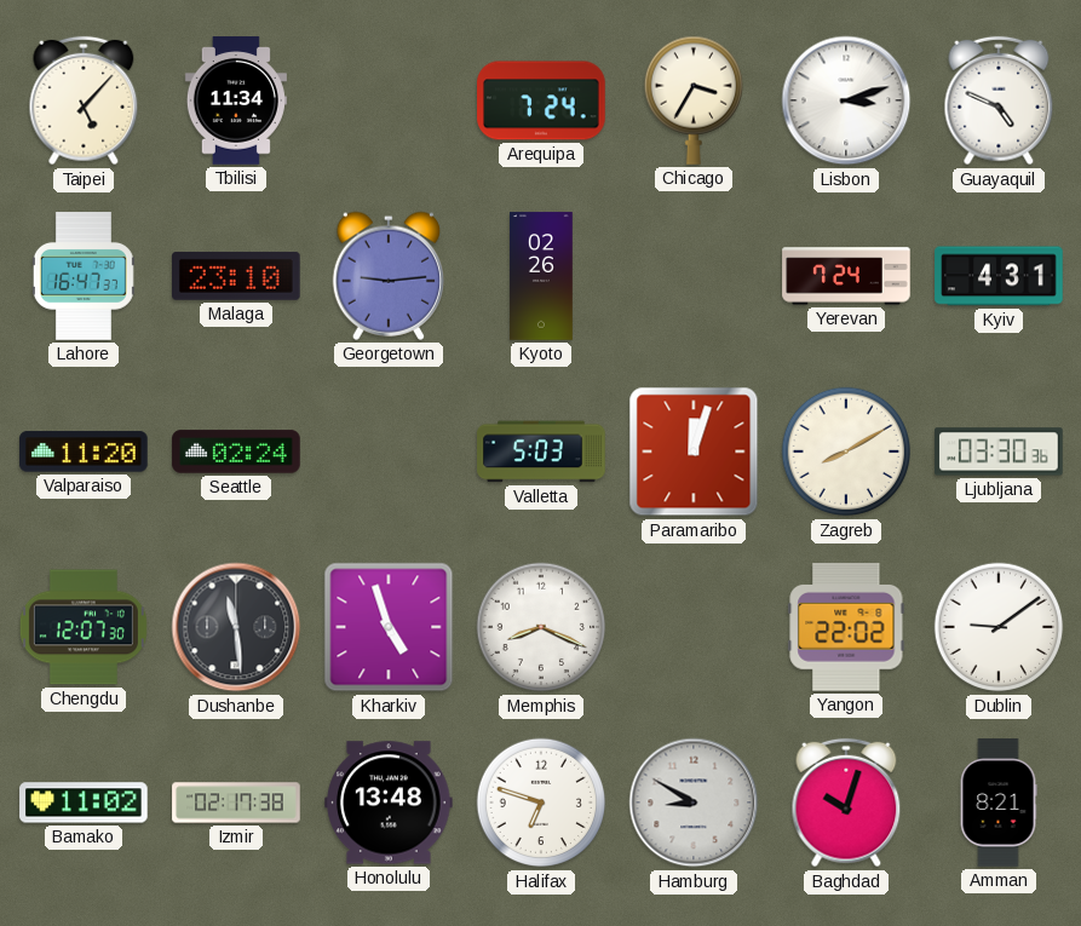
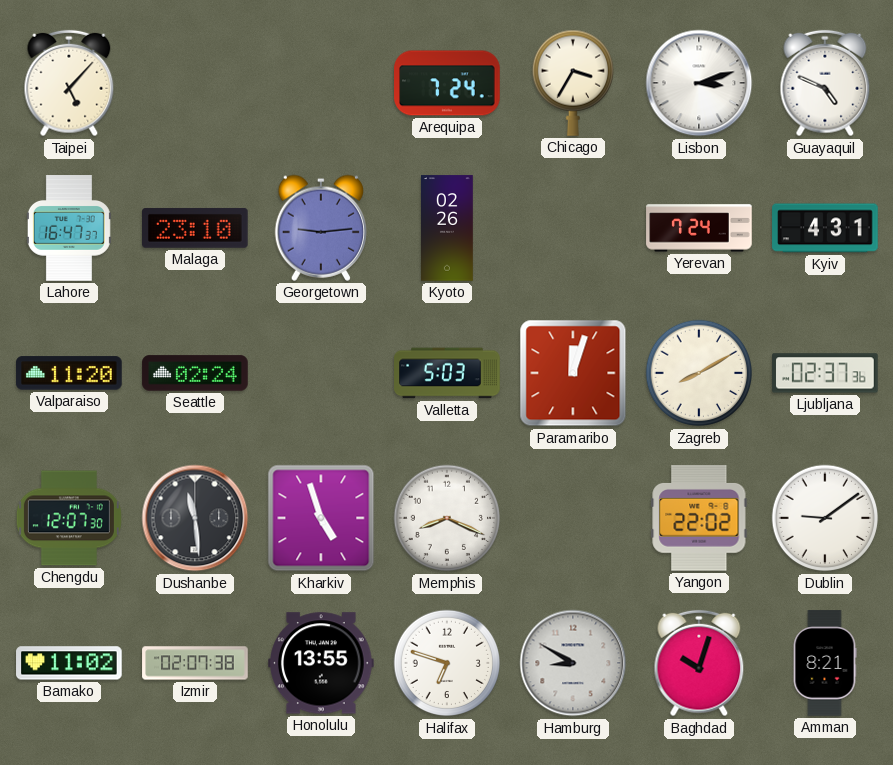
Tbilisi: 11:34 -> none
Ljubljana: 03:30 -> 02:37
Izmir: 02:17 -> 02:07
Honolulu: 13:48 -> 13:55
